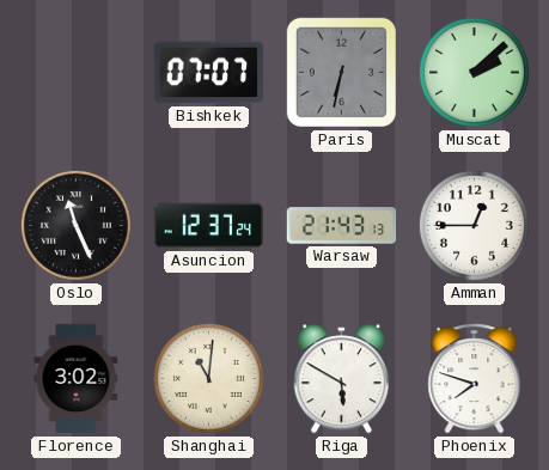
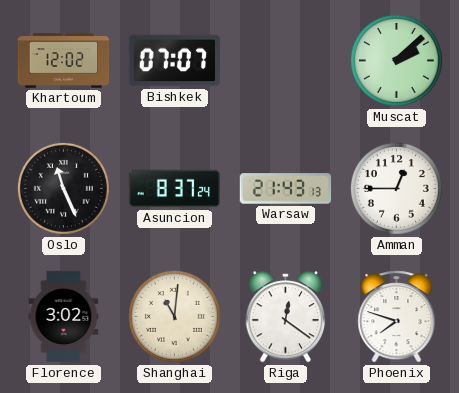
Khartoum: none -> 12:02
Paris: 6:32 -> none
Asuncion: 12:37 -> 8:37
Riga: 5:50 -> 12:21
